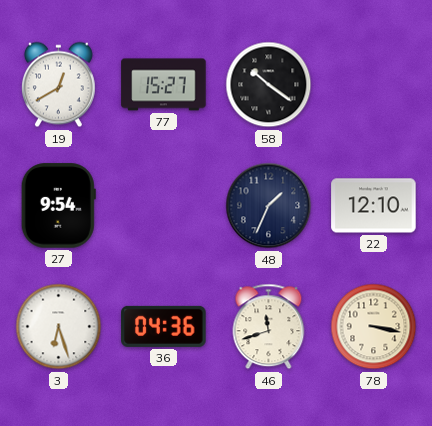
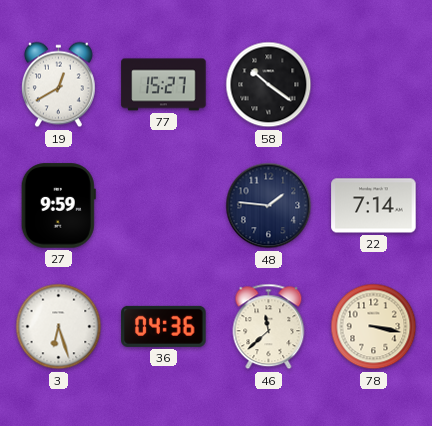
27: 9:54 -> 9:59
48: 1:34 -> 1:46
22: 12:10 -> 7:14
46: 11:42 -> 11:38
